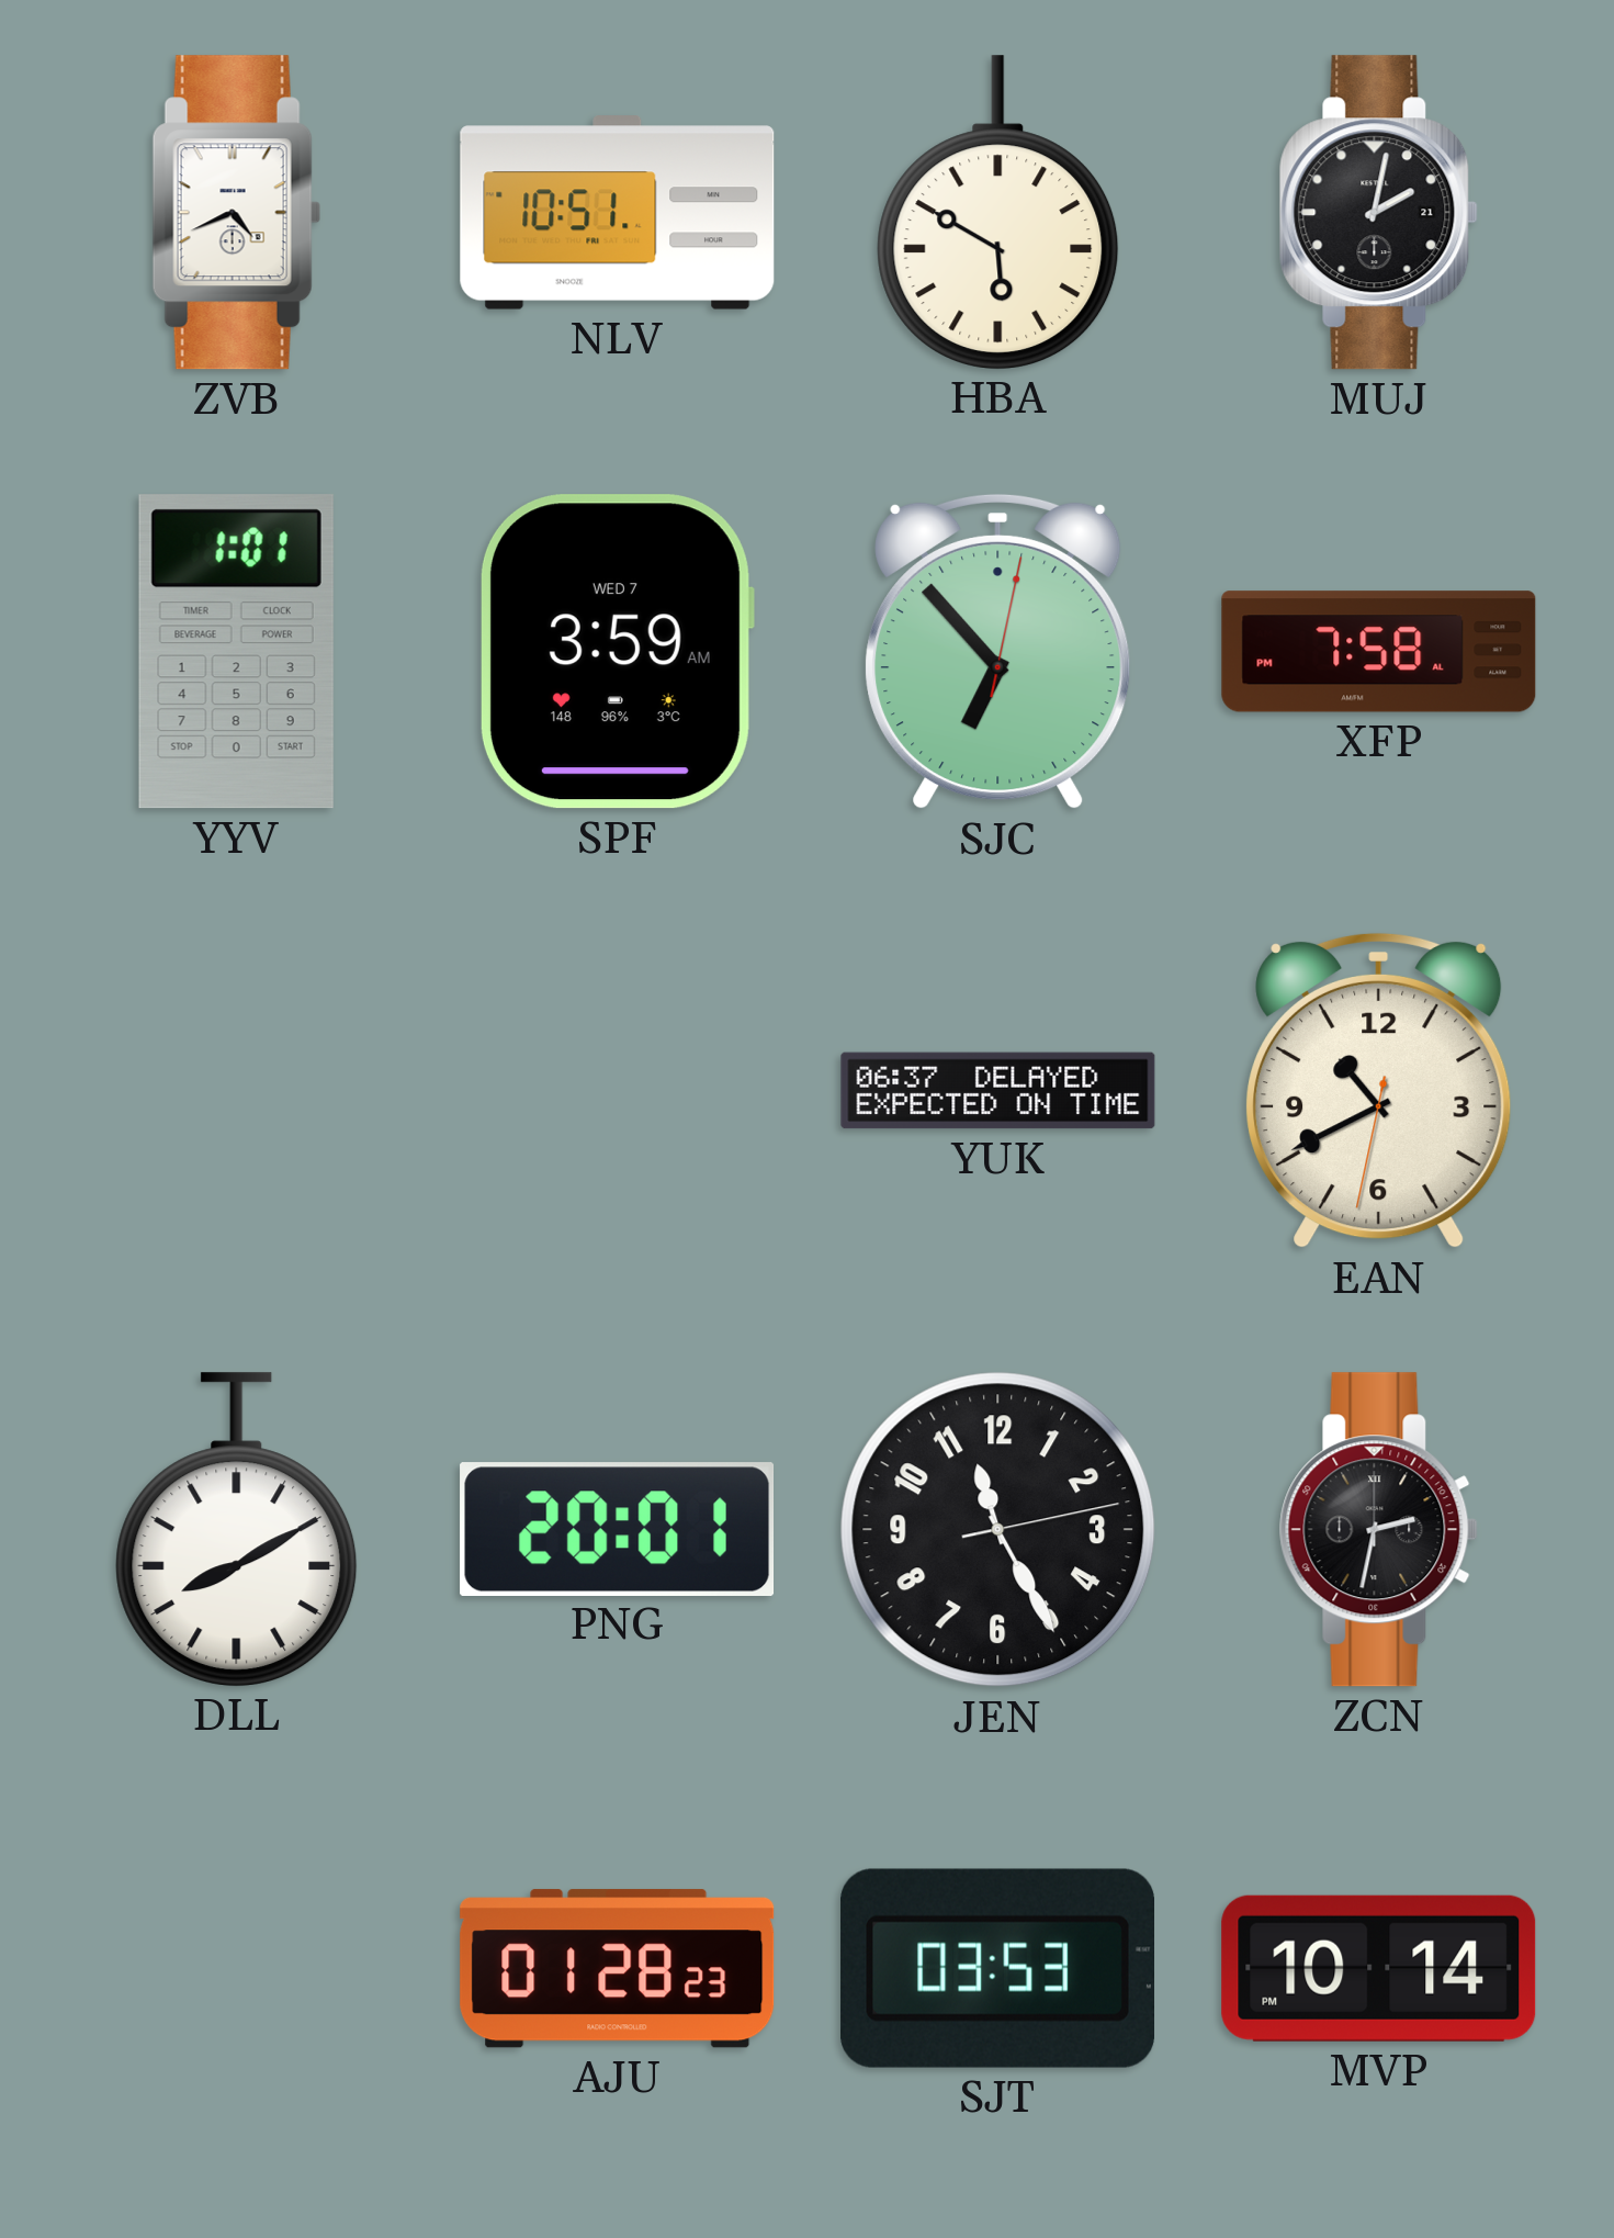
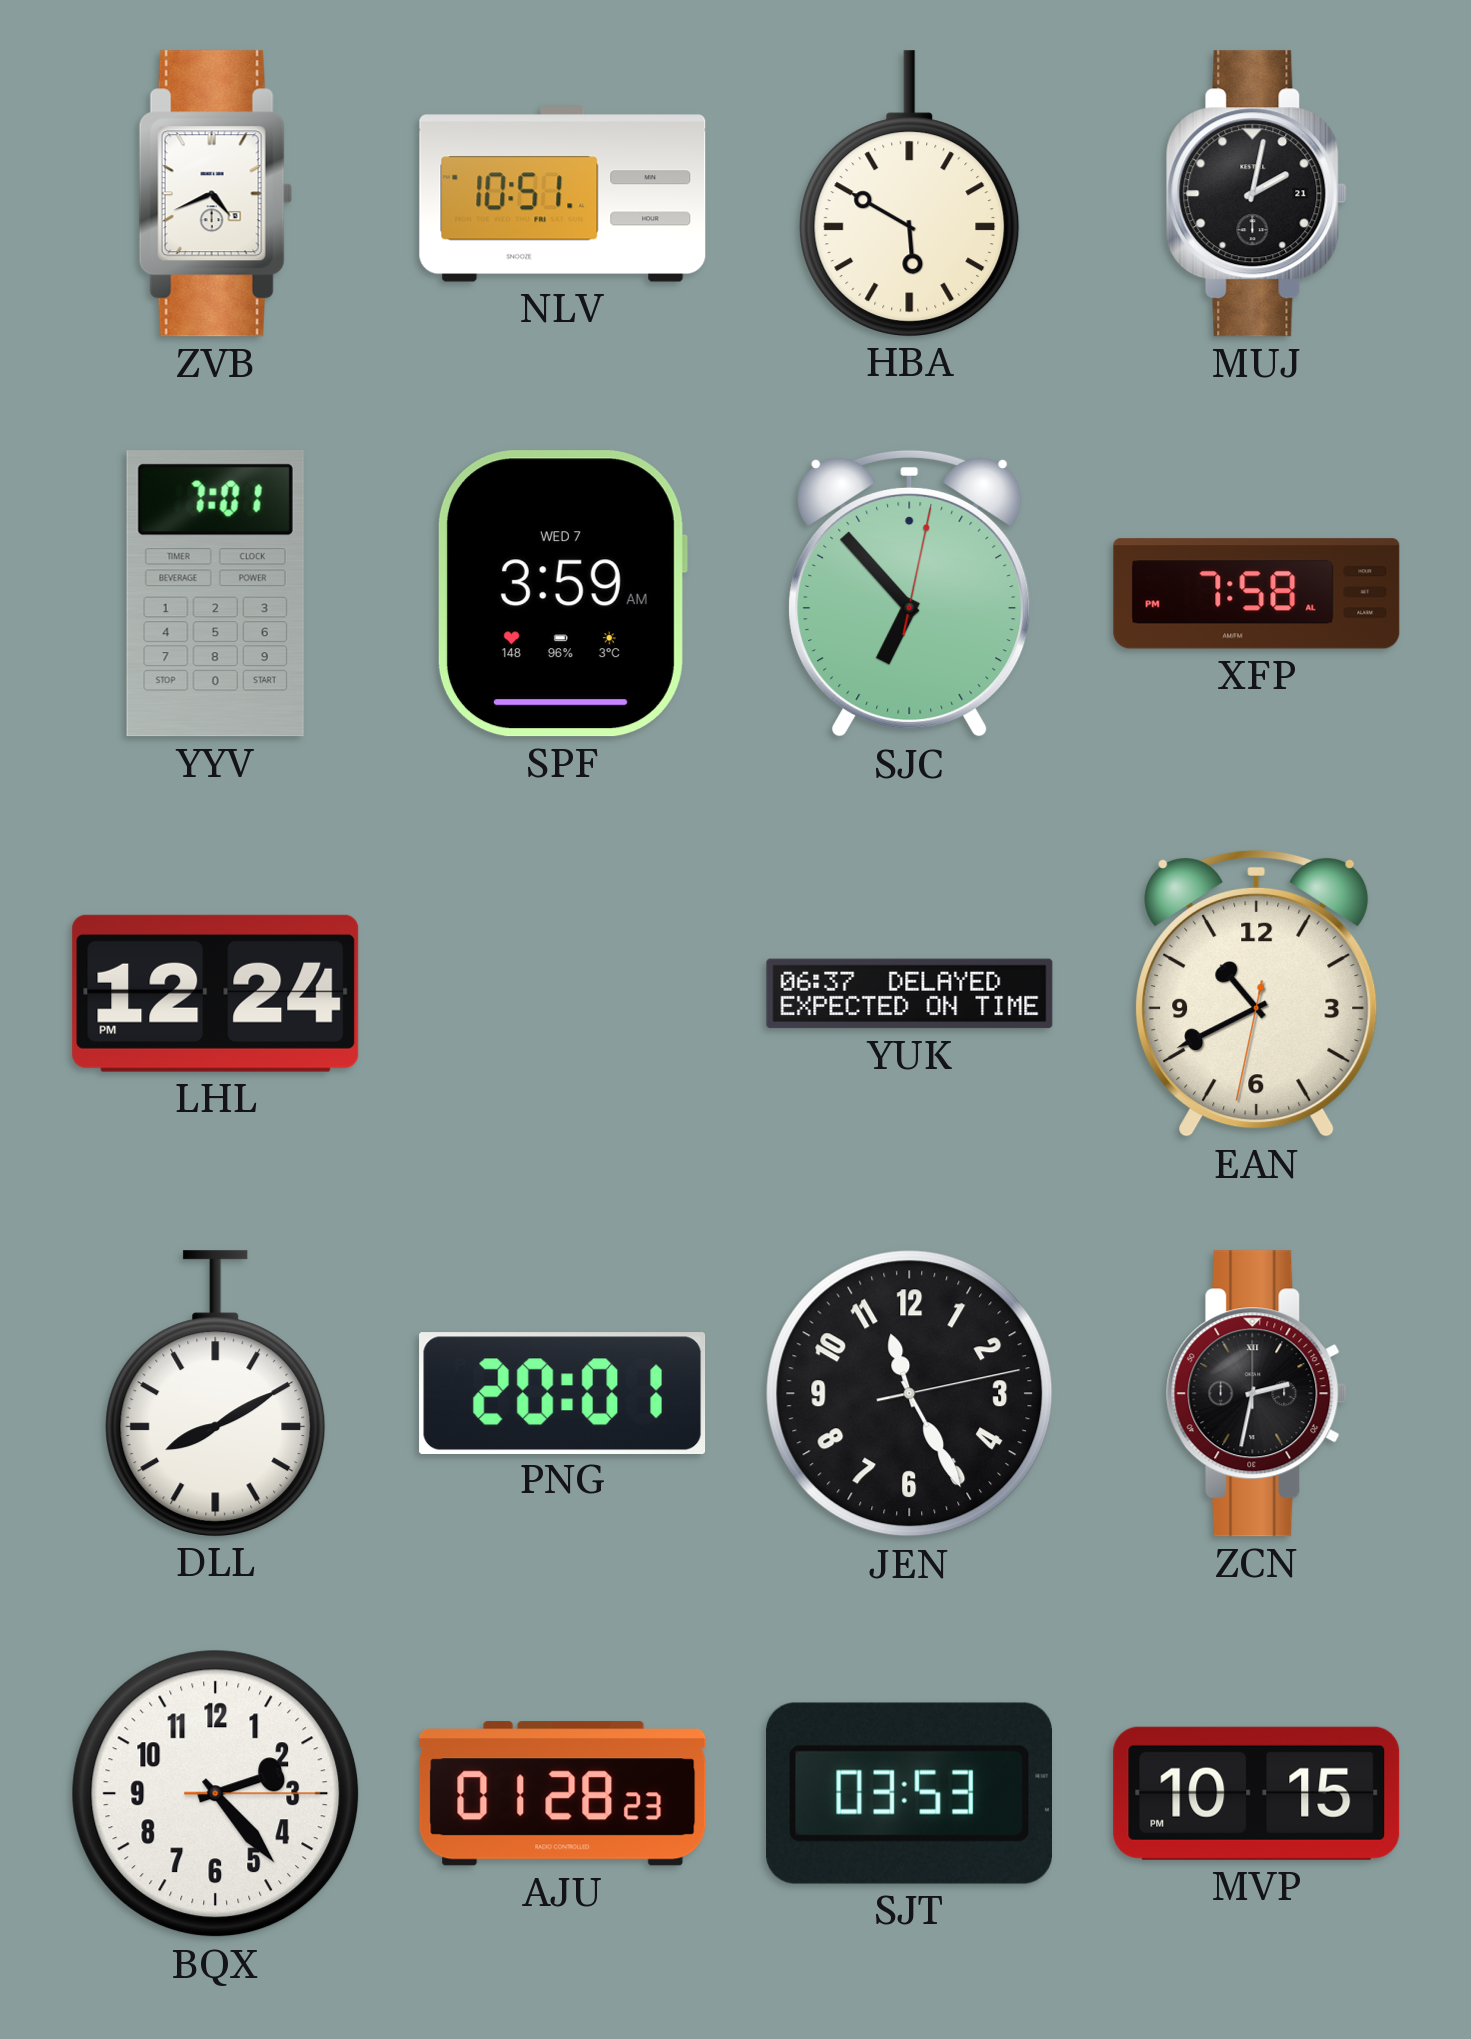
YYV: 1:01 -> 7:01
LHL: none -> 12:24
BQX: none -> 2:23
MVP: 10:14 -> 10:15
